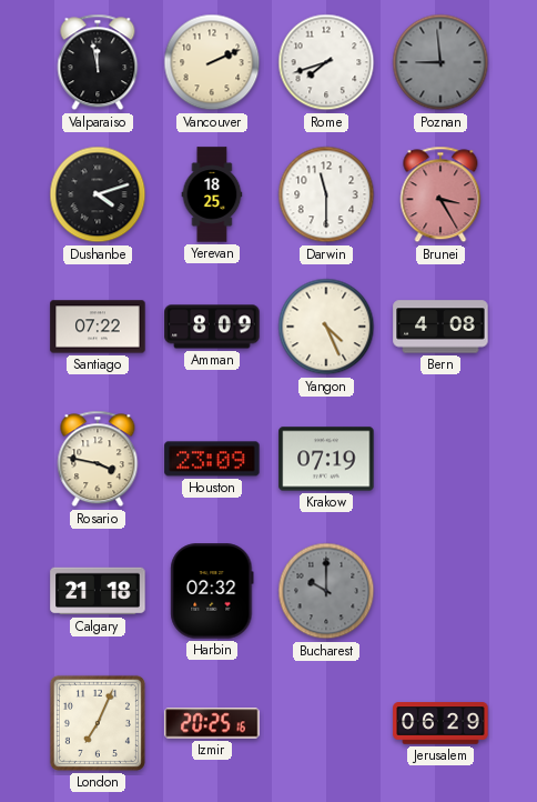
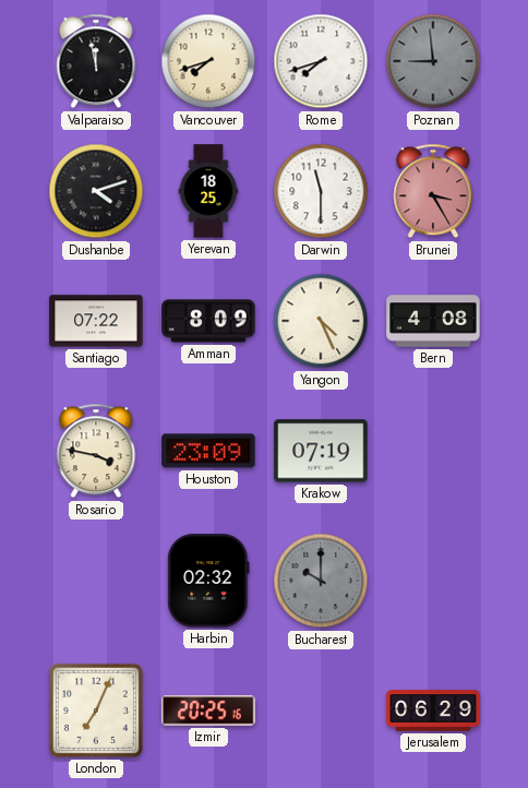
Vancouver: 2:11 -> 7:42
Calgary: 21:18 -> none
